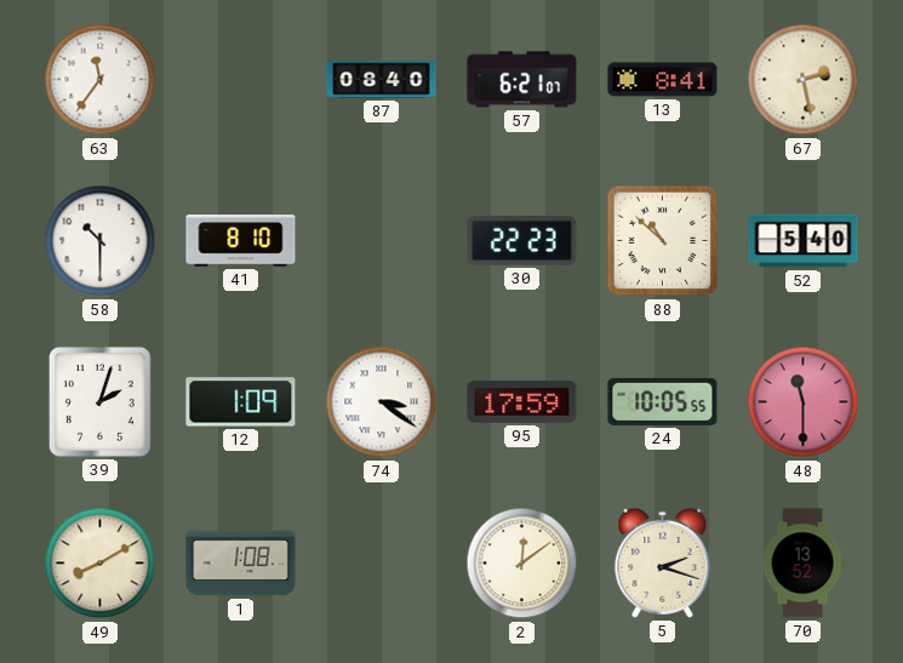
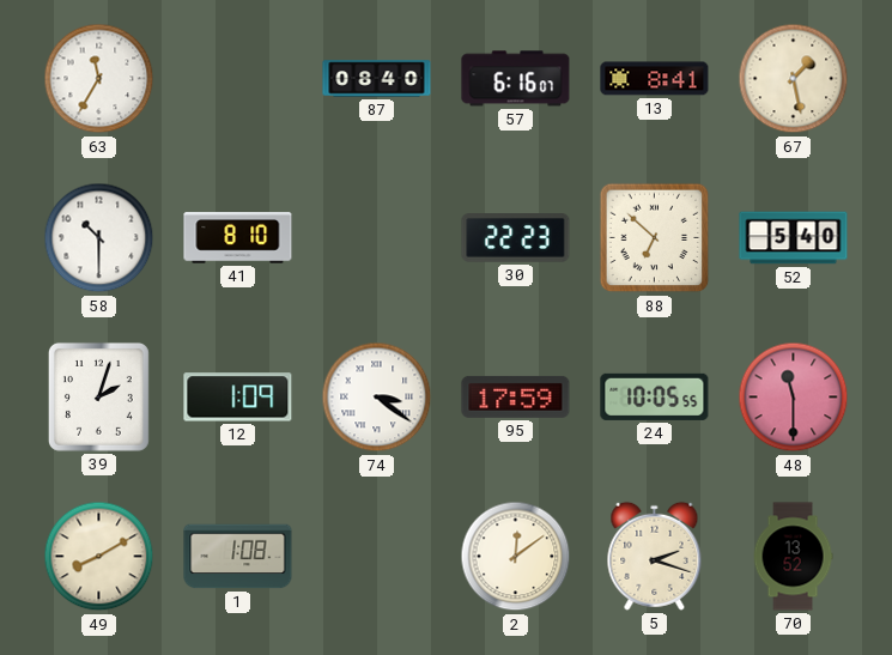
63: 11:36 -> 11:35
57: 6:21 -> 6:16
67: 2:28 -> 1:28
88: 10:52 -> 6:52
